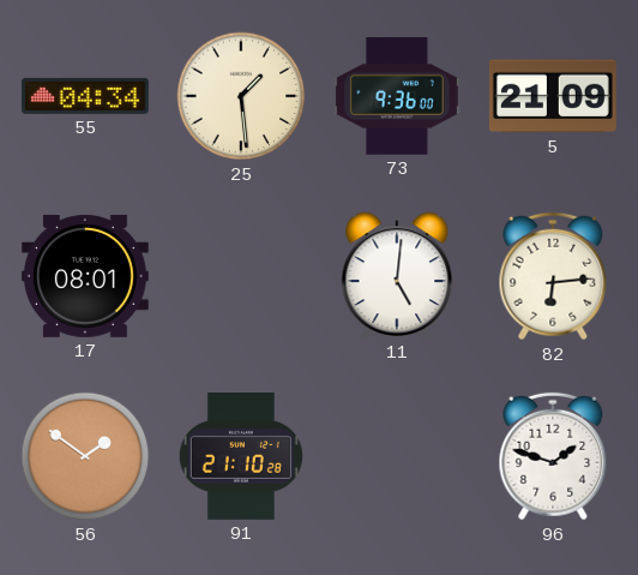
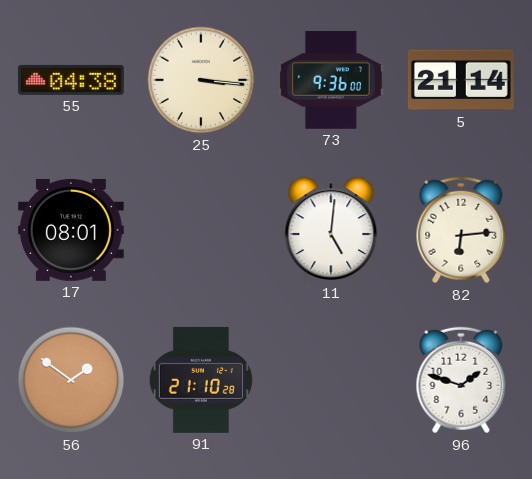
55: 04:34 -> 04:38
25: 1:29 -> 3:16
5: 21:09 -> 21:14
